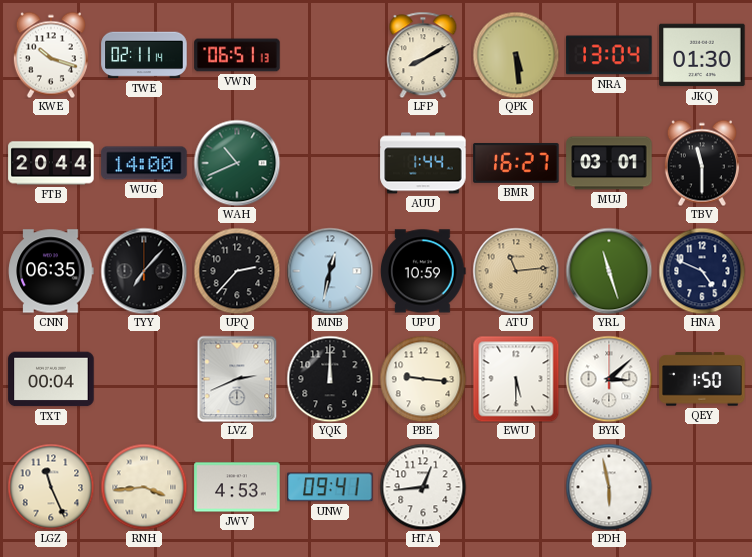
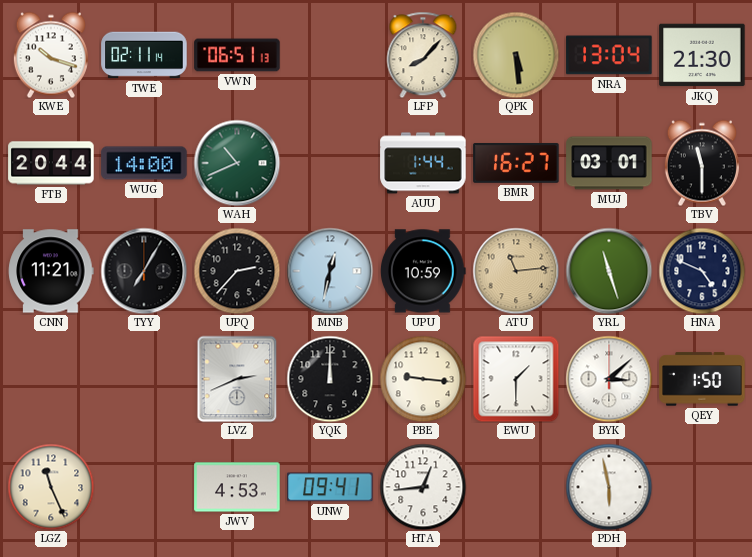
LFP: 8:10 -> 8:07
JKQ: 01:30 -> 21:30
CNN: 06:35 -> 11:21
TYY: 7:07 -> 7:05
TXT: 00:04 -> none
EWU: 5:30 -> 1:30
RNH: 3:44 -> none
